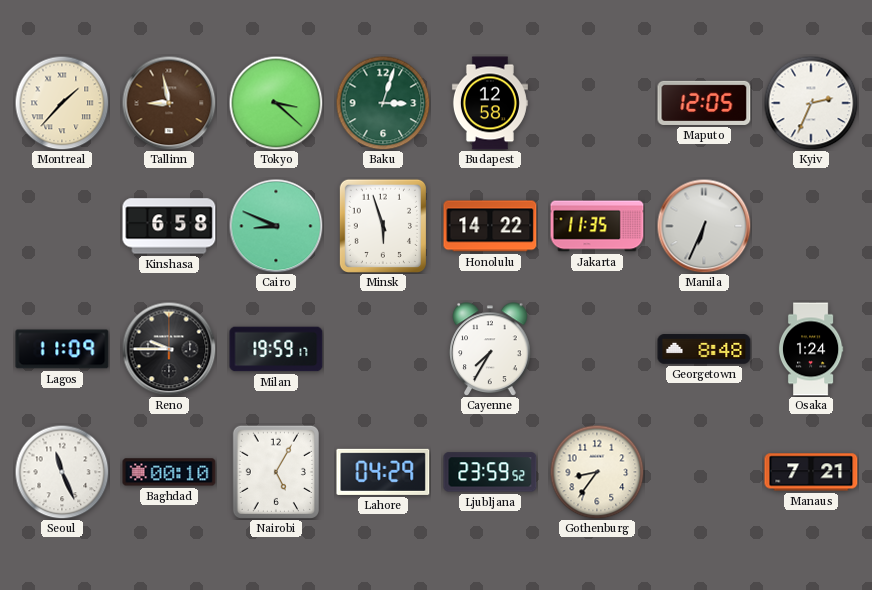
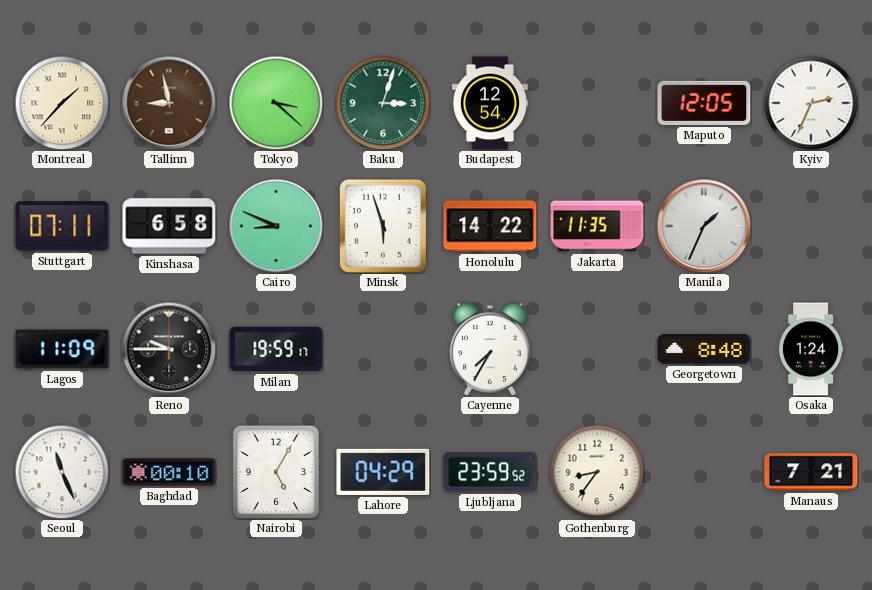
Budapest: 12:58 -> 12:54
Stuttgart: none -> 07:11
Manila: 6:34 -> 1:34
